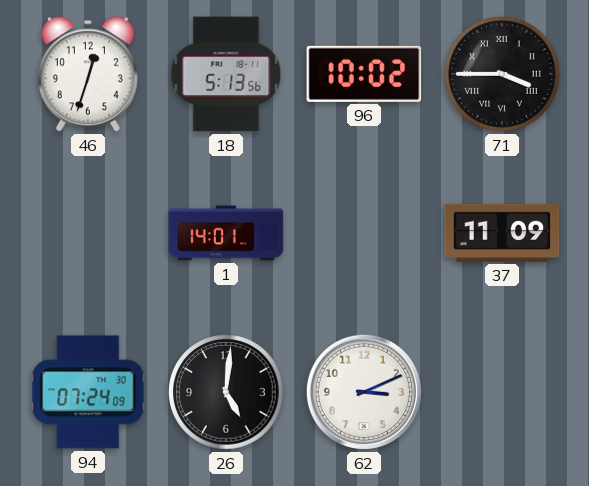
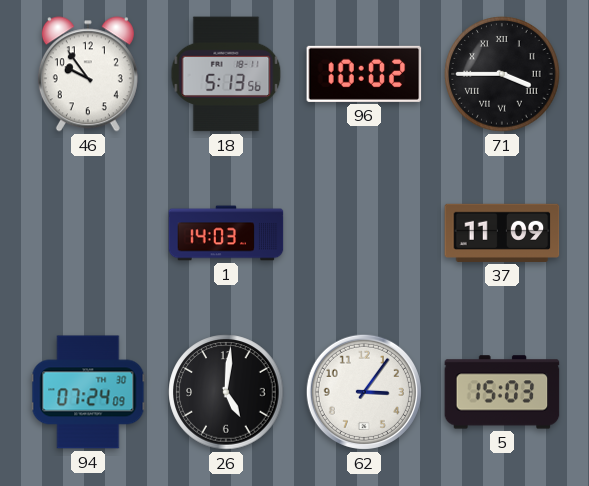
46: 12:33 -> 9:54
1: 14:01 -> 14:03
62: 3:11 -> 3:06
5: none -> 15:03
